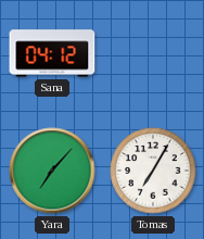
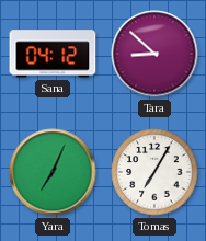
Tara: none -> 8:52
Yara: 7:07 -> 7:04
